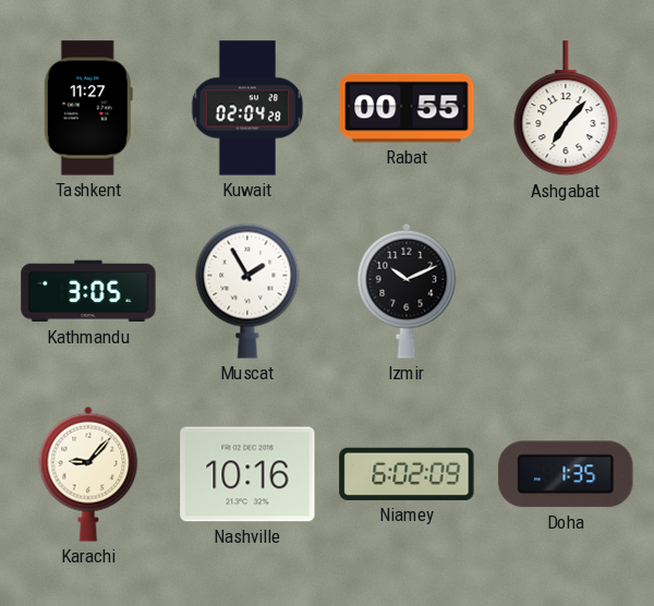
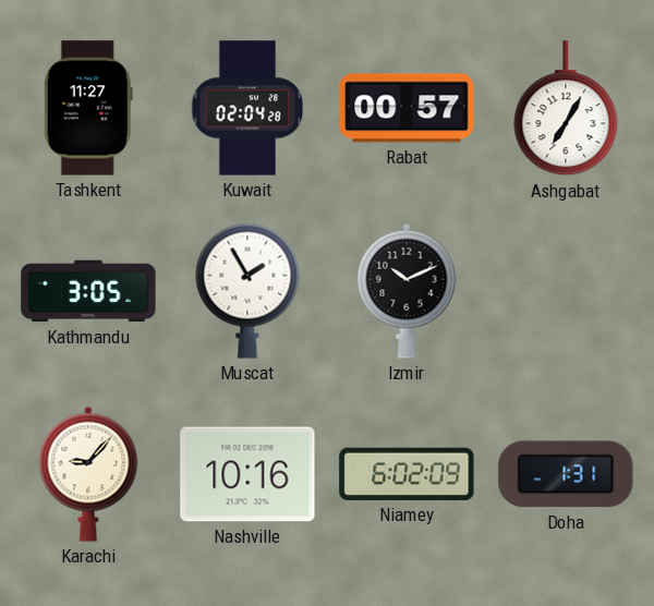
Rabat: 00:55 -> 00:57
Ashgabat: 7:07 -> 7:05
Doha: 1:35 -> 1:31
